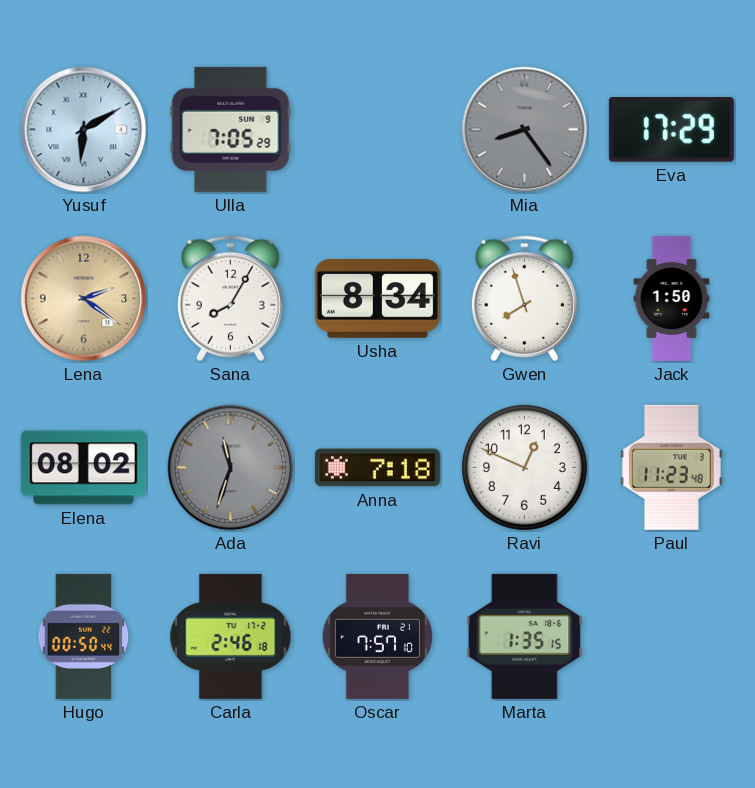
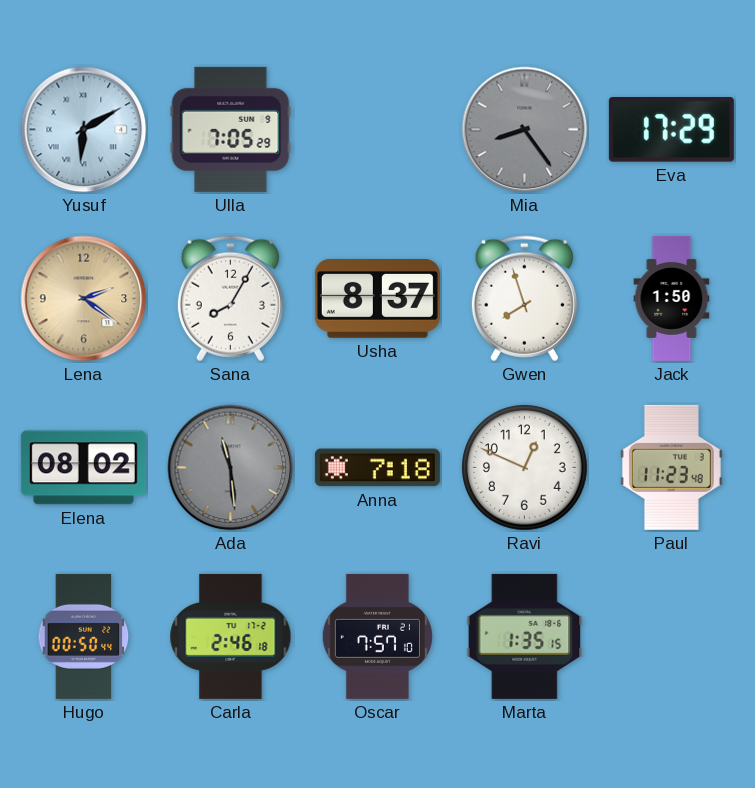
Usha: 8:34 -> 8:37
Ada: 11:33 -> 11:29
